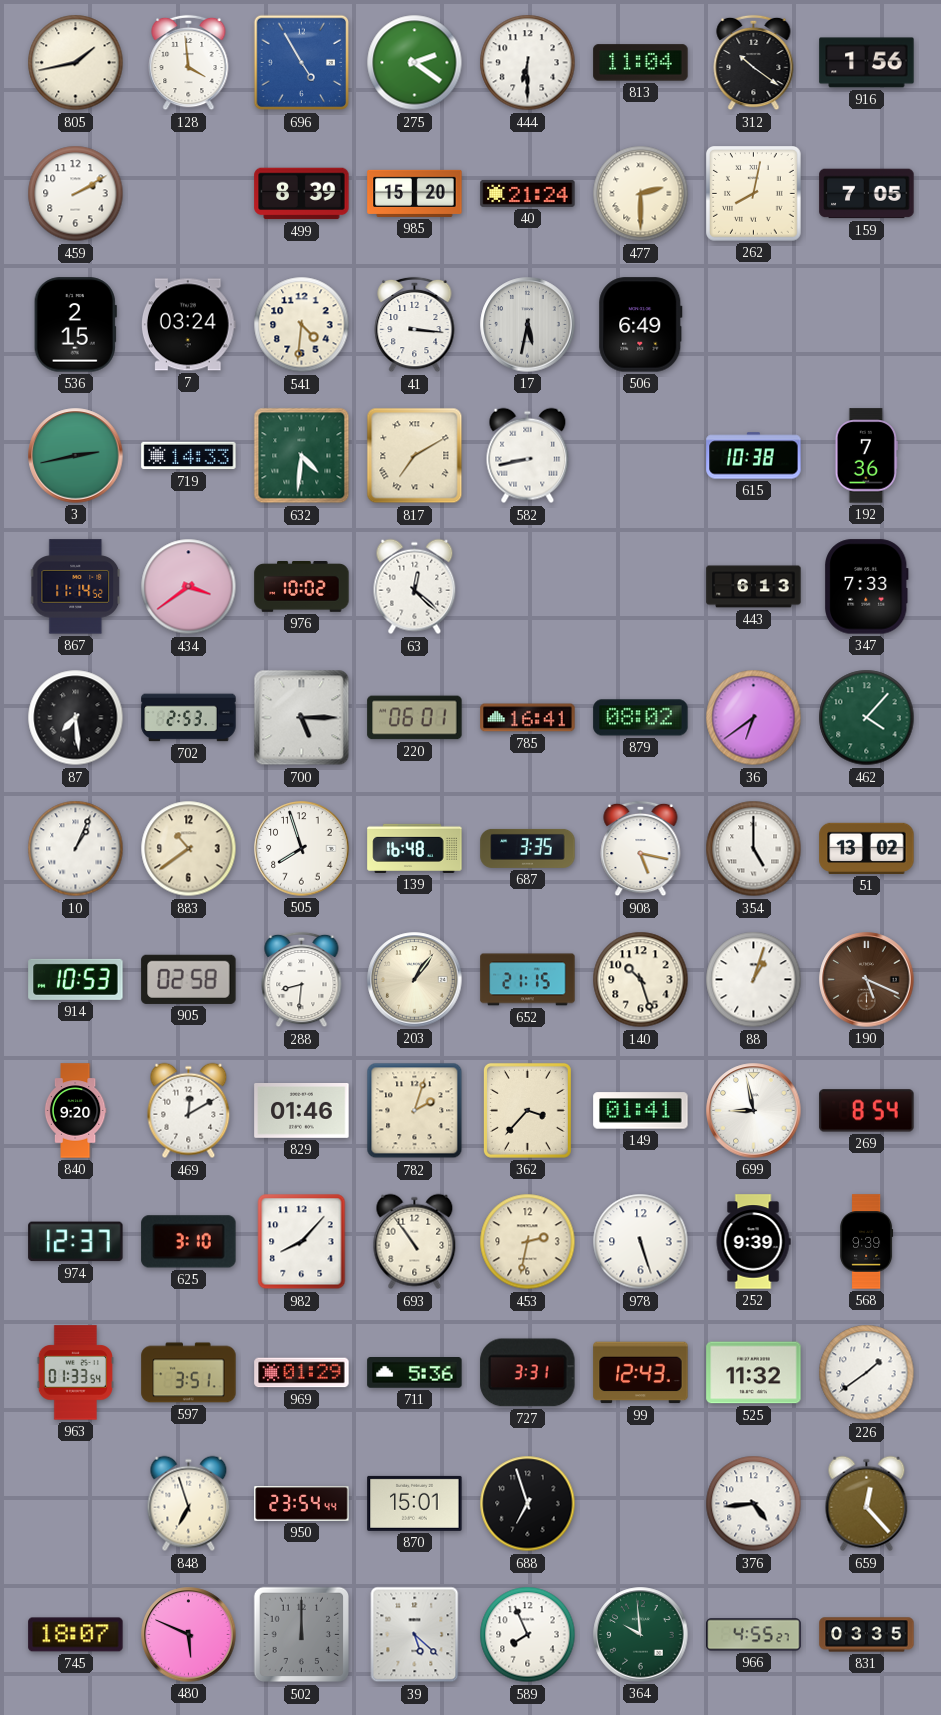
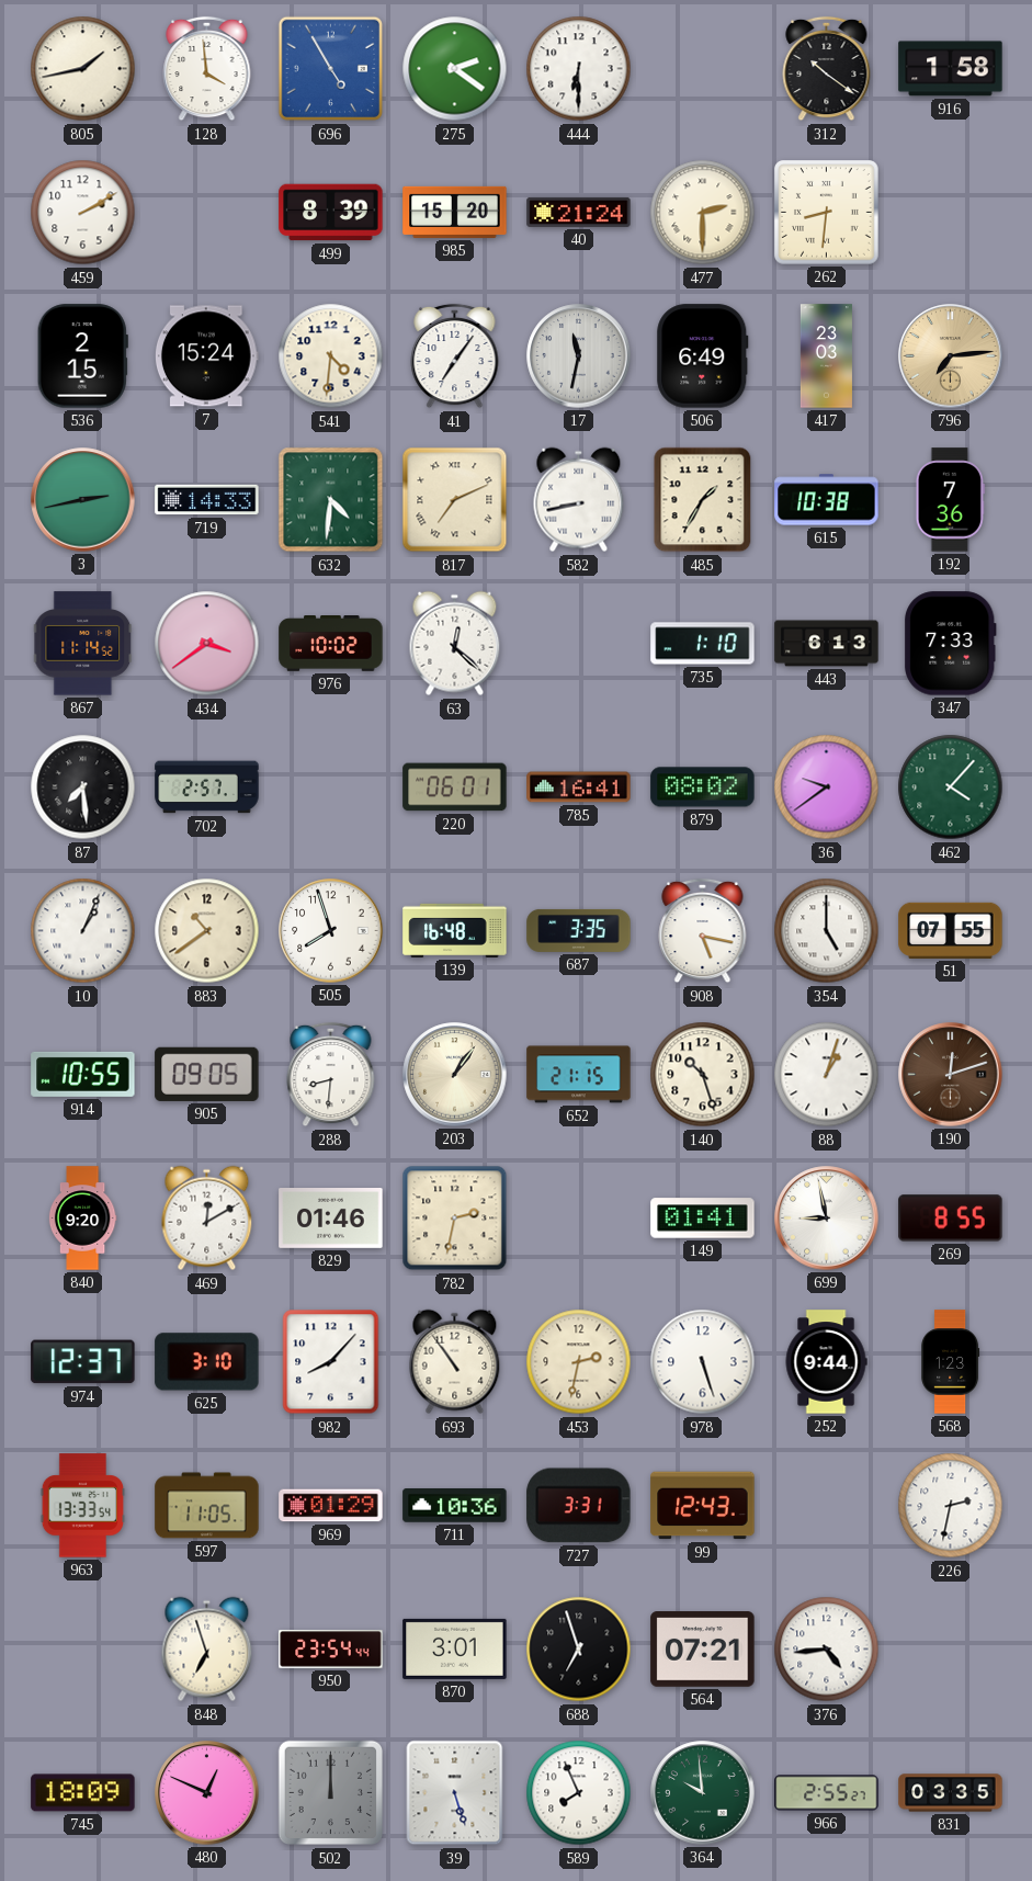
813: 11:04 -> none
916: 1:56 -> 1:58
262: 8:02 -> 8:31
159: 7:05 -> none
7: 03:24 -> 15:24
41: 3:16 -> 7:06
17: 5:32 -> 11:32
417: none -> 23:03
796: none -> 7:14
817: 7:10 -> 7:11
485: none -> 1:35
735: none -> 1:10
702: 2:53 -> 2:57
700: 5:15 -> none
36: 6:39 -> 9:39
51: 13:02 -> 07:55
914: 10:53 -> 10:55
905: 02:58 -> 09:05
190: 5:19 -> 12:12
782: 2:03 -> 2:32
362: 3:37 -> none
269: 8:54 -> 8:55
252: 9:39 -> 9:44
568: 9:39 -> 1:23
963: 01:33 -> 13:33
597: 3:51 -> 11:05
711: 5:36 -> 10:36
525: 11:32 -> none
226: 1:39 -> 2:32
870: 15:01 -> 3:01
564: none -> 07:21
659: 12:23 -> none
745: 18:07 -> 18:09
480: 5:49 -> 12:49
39: 5:22 -> 5:27
966: 4:55 -> 2:55
